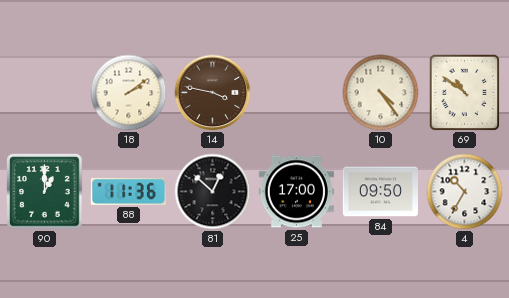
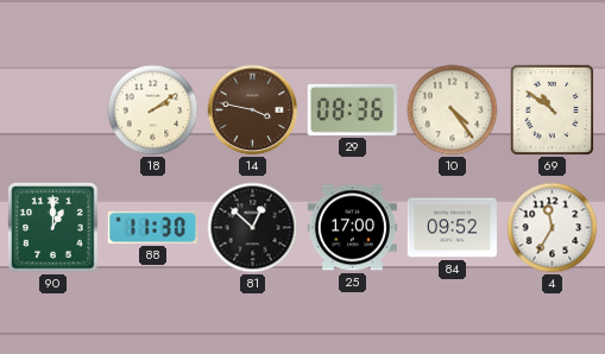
29: none -> 08:36
88: 11:36 -> 11:30
84: 09:50 -> 09:52
4: 10:35 -> 11:35
